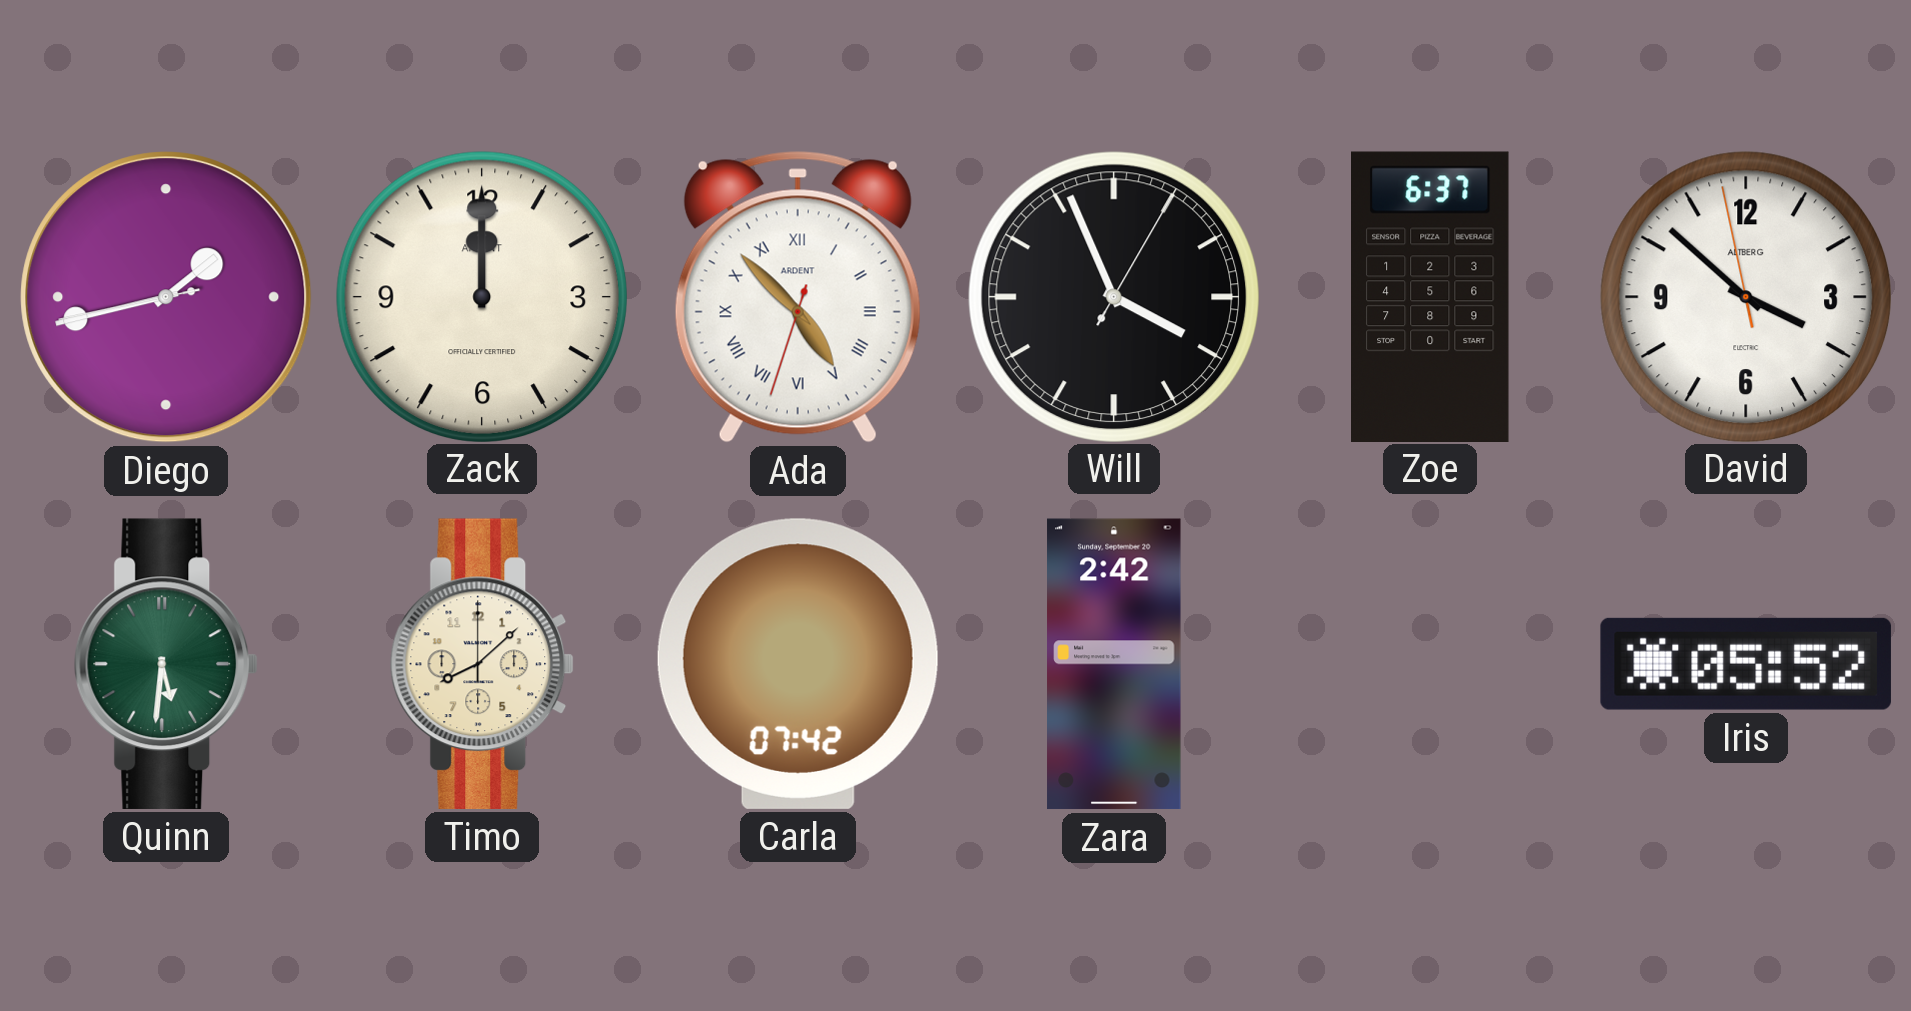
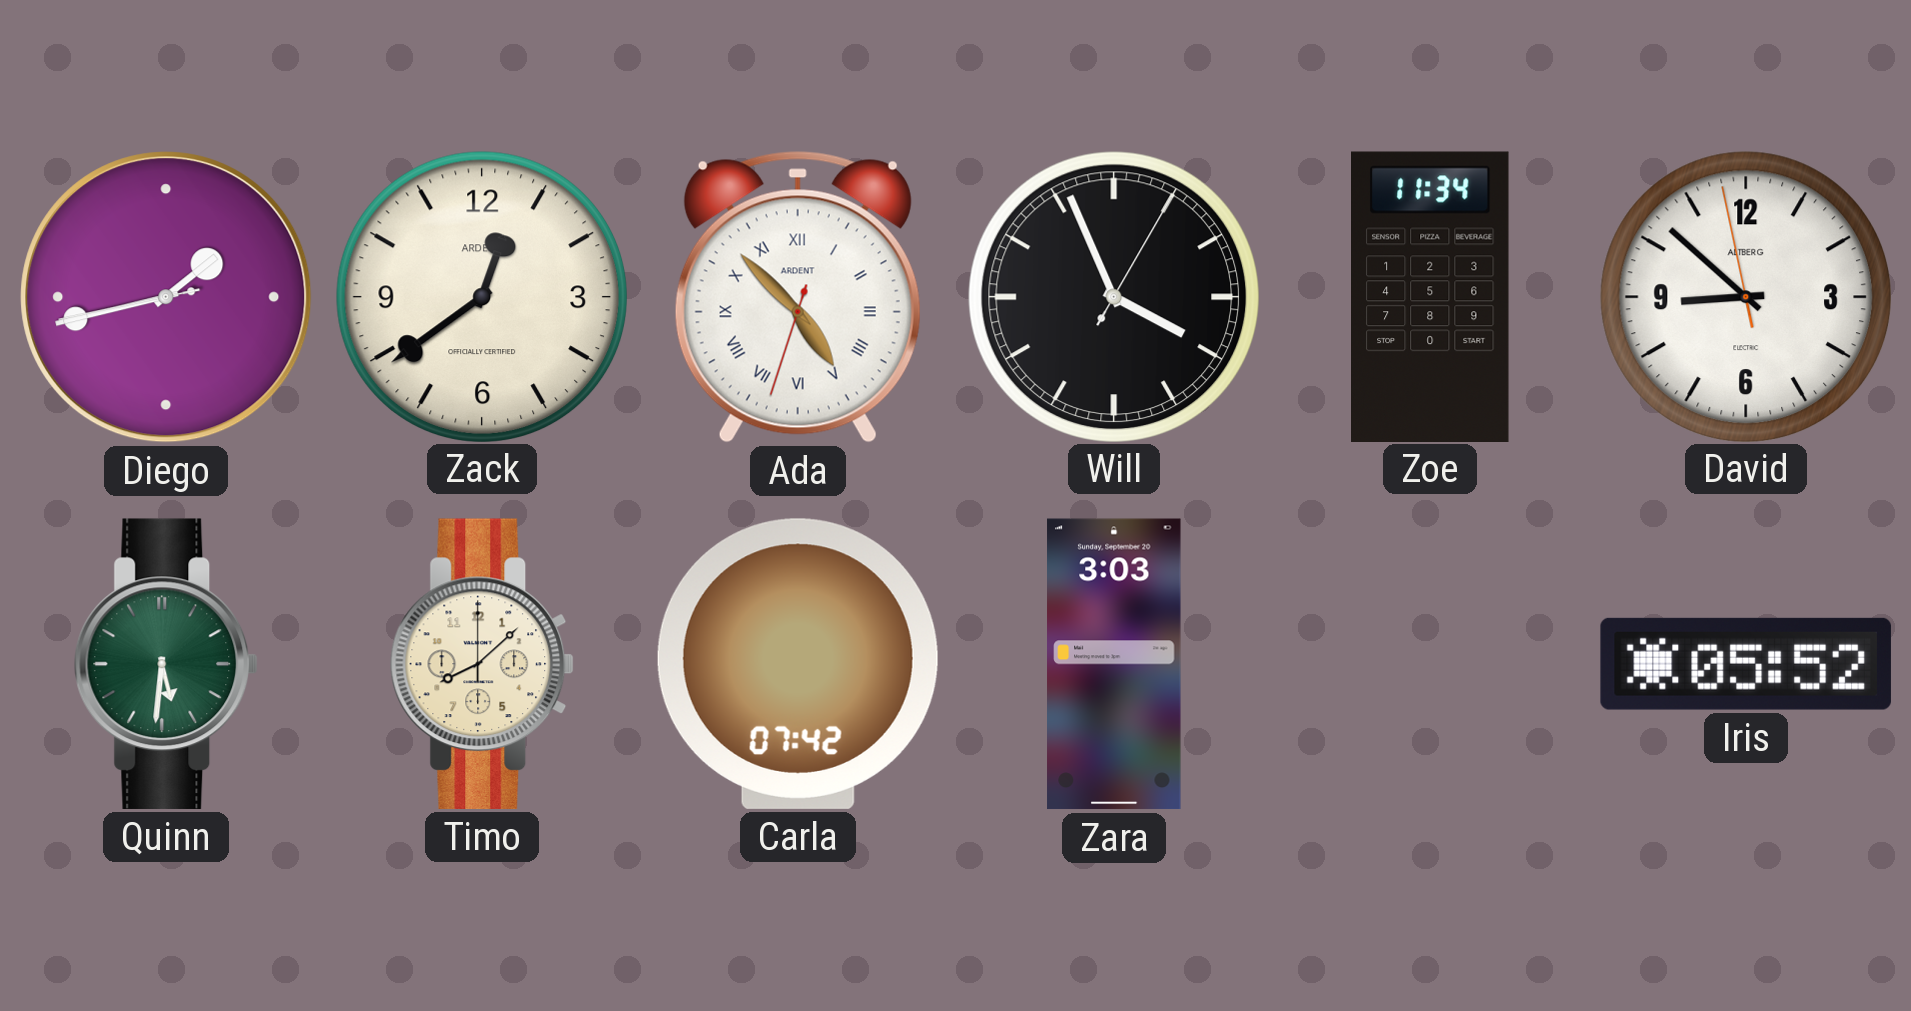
Zack: 12:00 -> 12:39
Zoe: 6:37 -> 11:34
David: 3:51 -> 8:51
Zara: 2:42 -> 3:03
